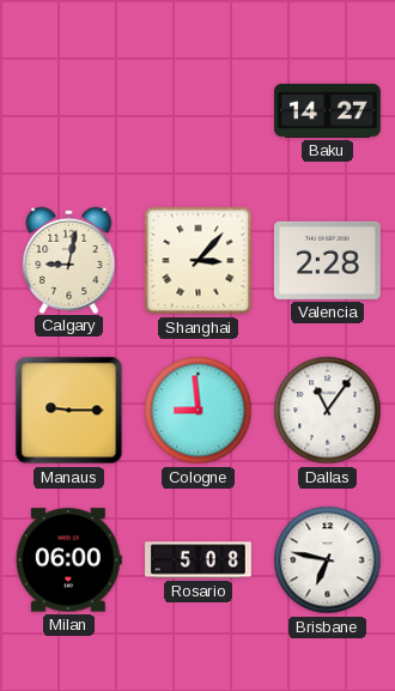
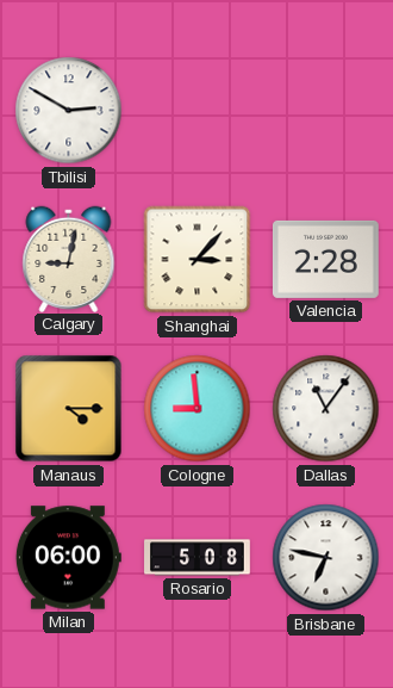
Tbilisi: none -> 2:50
Baku: 14:27 -> none
Manaus: 9:15 -> 4:15
